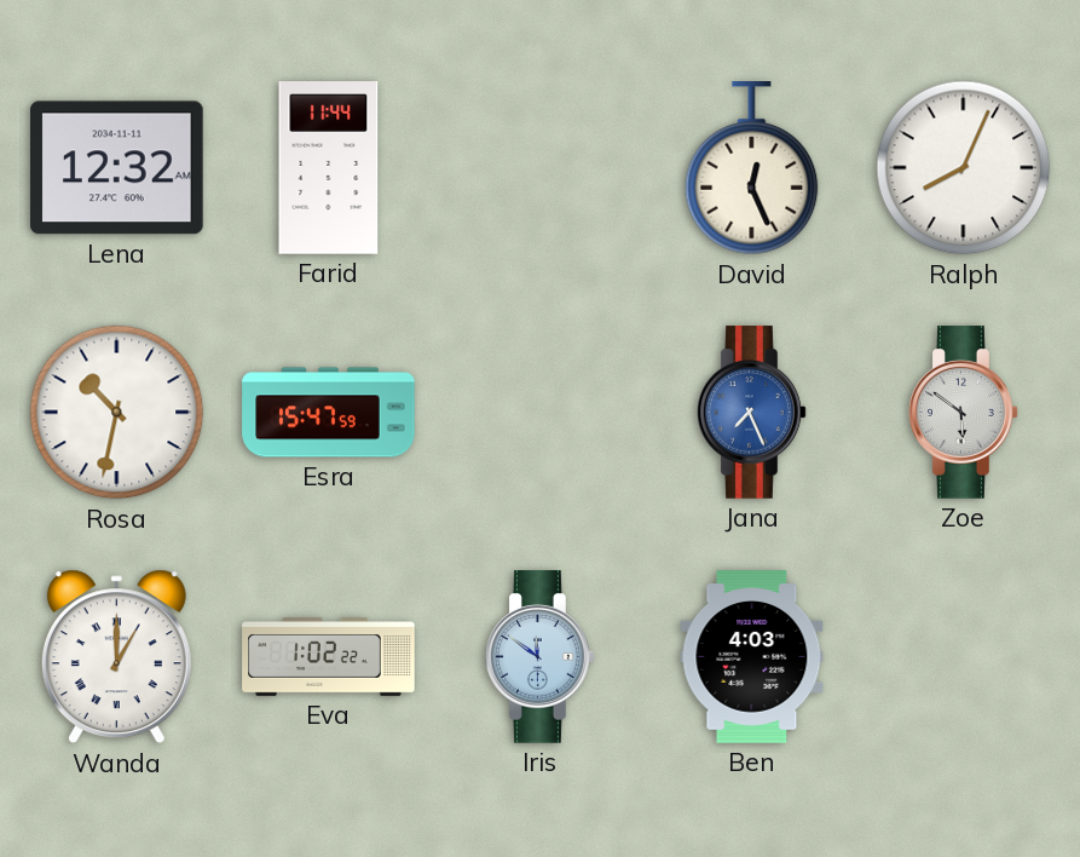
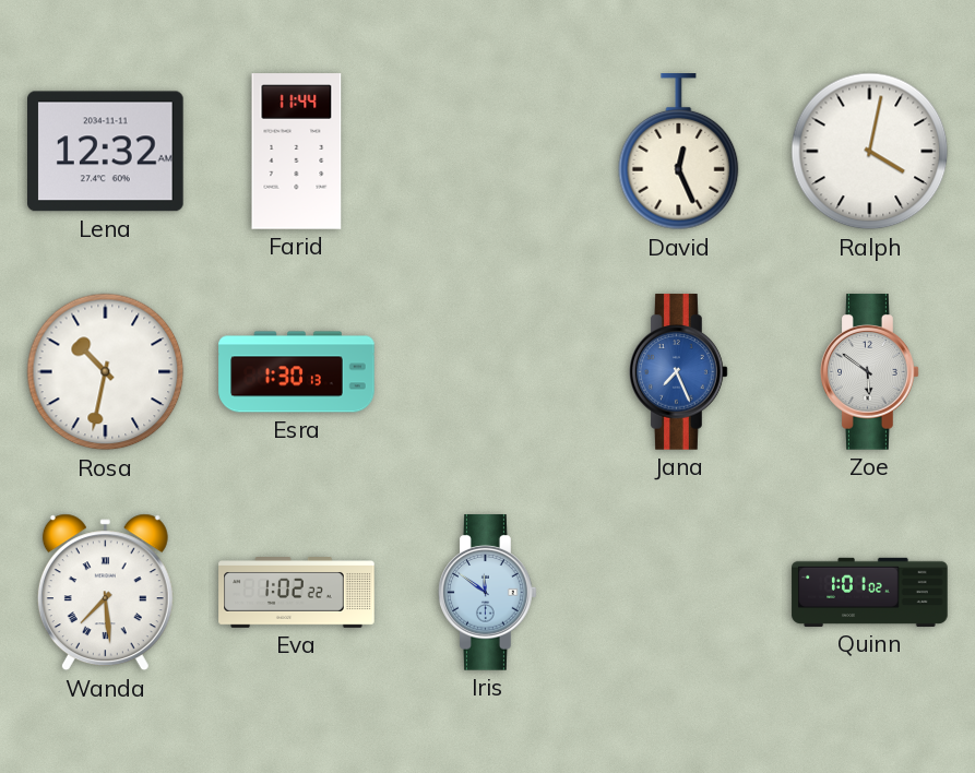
Ralph: 8:04 -> 4:02
Esra: 15:47 -> 1:30
Wanda: 1:00 -> 7:29
Ben: 4:03 -> none
Quinn: none -> 1:01
